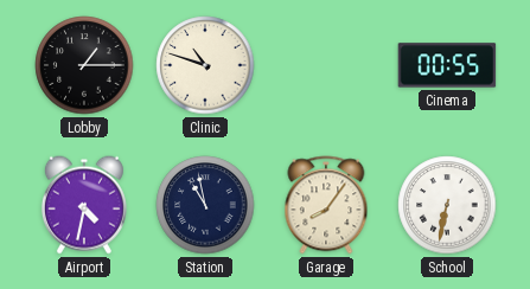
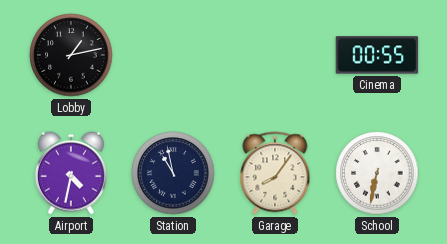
Lobby: 1:15 -> 1:13
Clinic: 10:48 -> none
